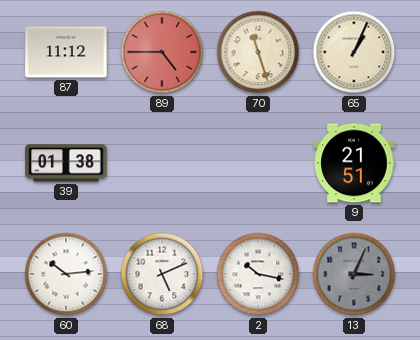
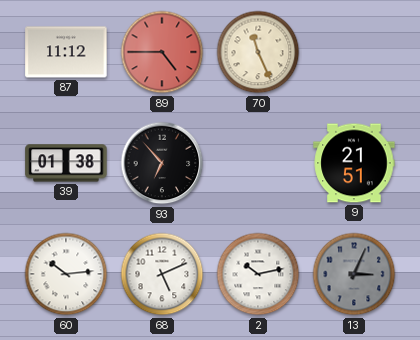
70: 11:27 -> 11:26
65: 1:04 -> none
93: none -> 6:53
2: 10:17 -> 10:13
